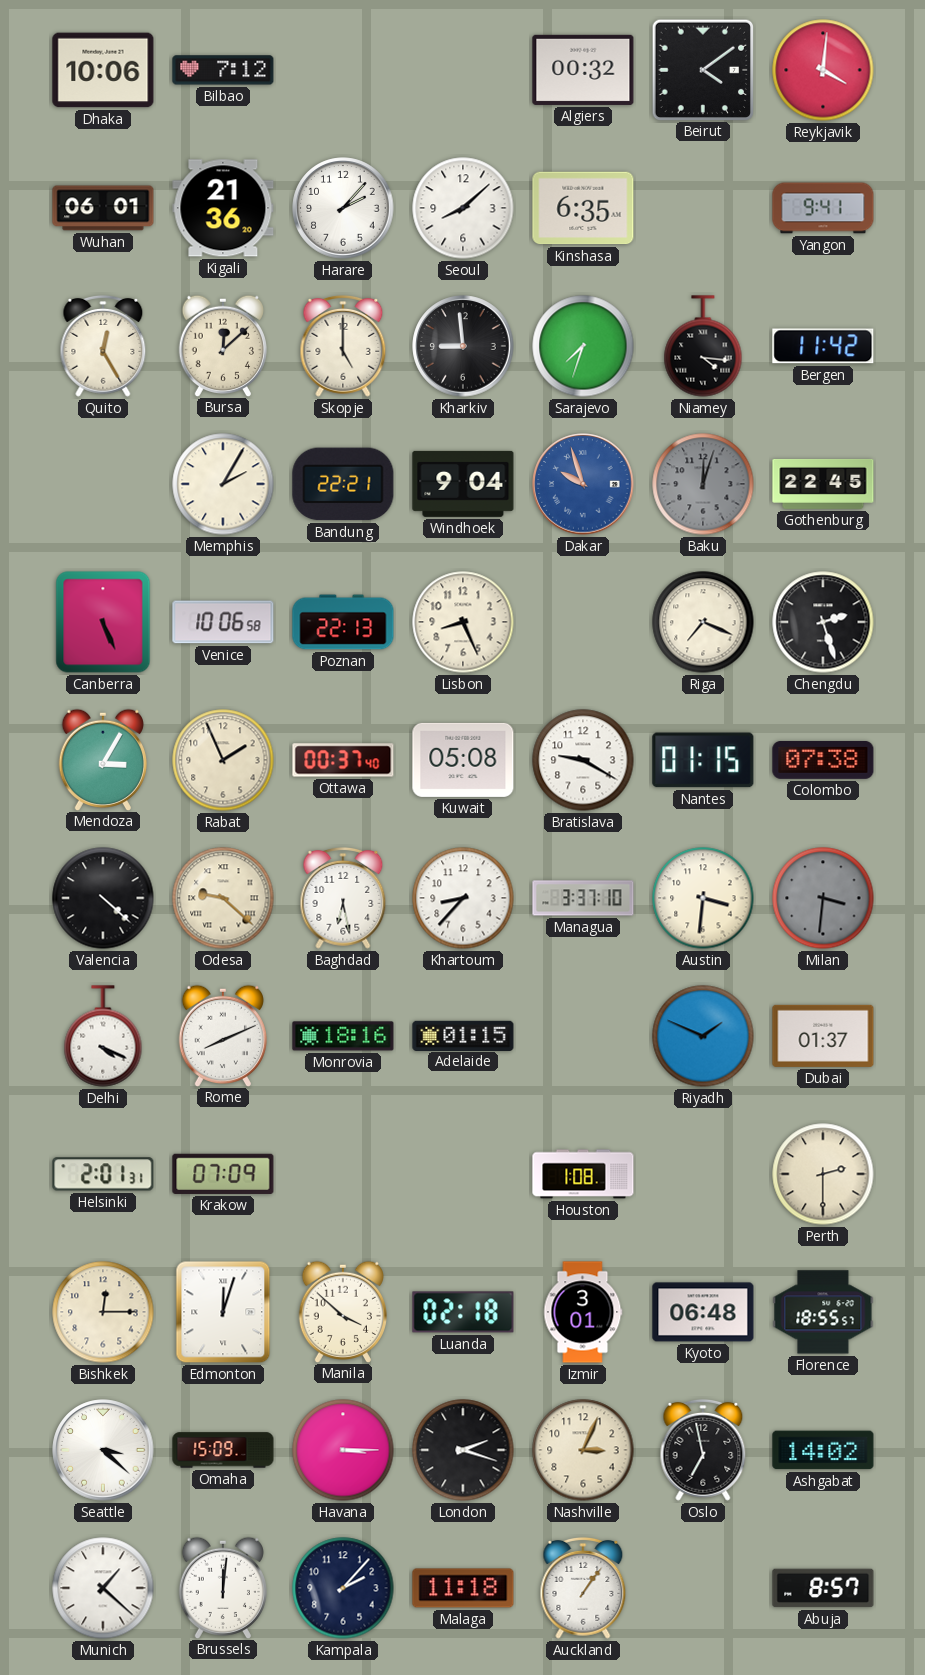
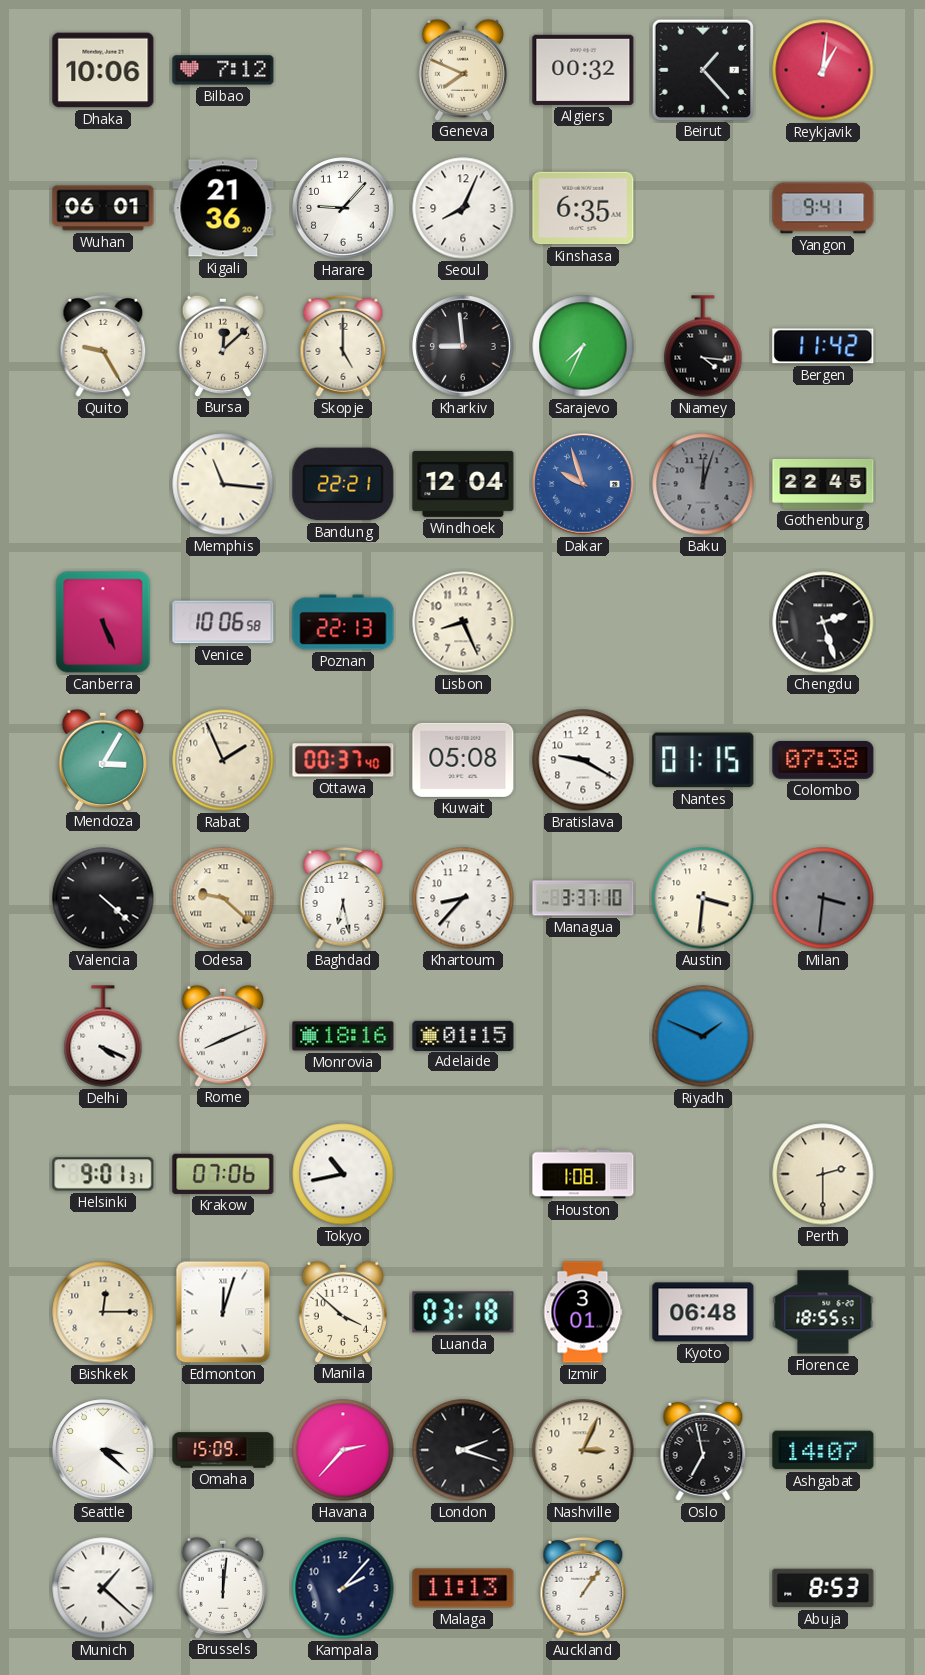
Geneva: none -> 7:49
Beirut: 4:09 -> 1:23
Reykjavik: 4:01 -> 1:01
Harare: 2:07 -> 9:07
Seoul: 8:08 -> 8:04
Quito: 12:25 -> 9:25
Sarajevo: 7:33 -> 7:34
Memphis: 2:05 -> 11:16
Windhoek: 9:04 -> 12:04
Riga: 7:19 -> none
Dubai: 01:37 -> none
Helsinki: 2:01 -> 9:01
Krakow: 07:09 -> 07:06
Tokyo: none -> 10:43
Luanda: 02:18 -> 03:18
Havana: 3:15 -> 2:37
Ashgabat: 14:02 -> 14:07
Malaga: 11:18 -> 11:13
Abuja: 8:57 -> 8:53
